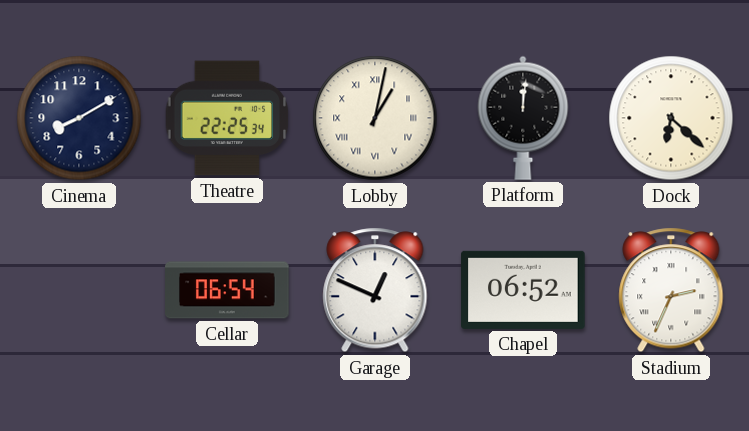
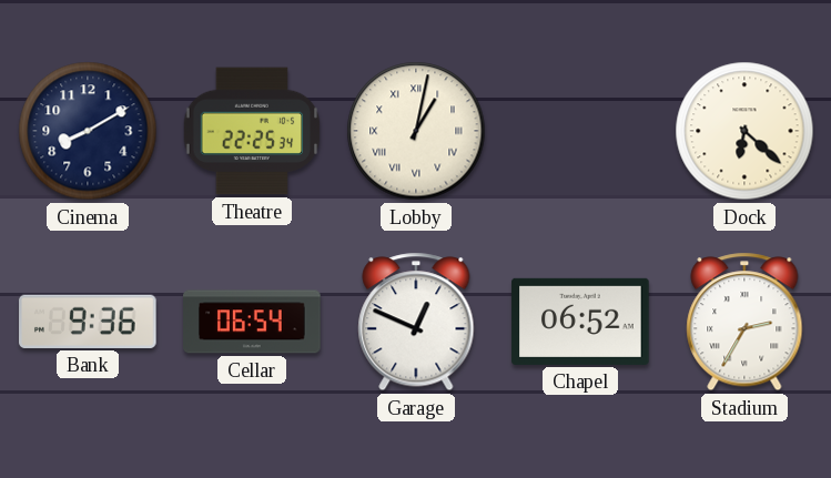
Platform: 12:01 -> none
Bank: none -> 9:36
Stadium: 2:34 -> 2:35
